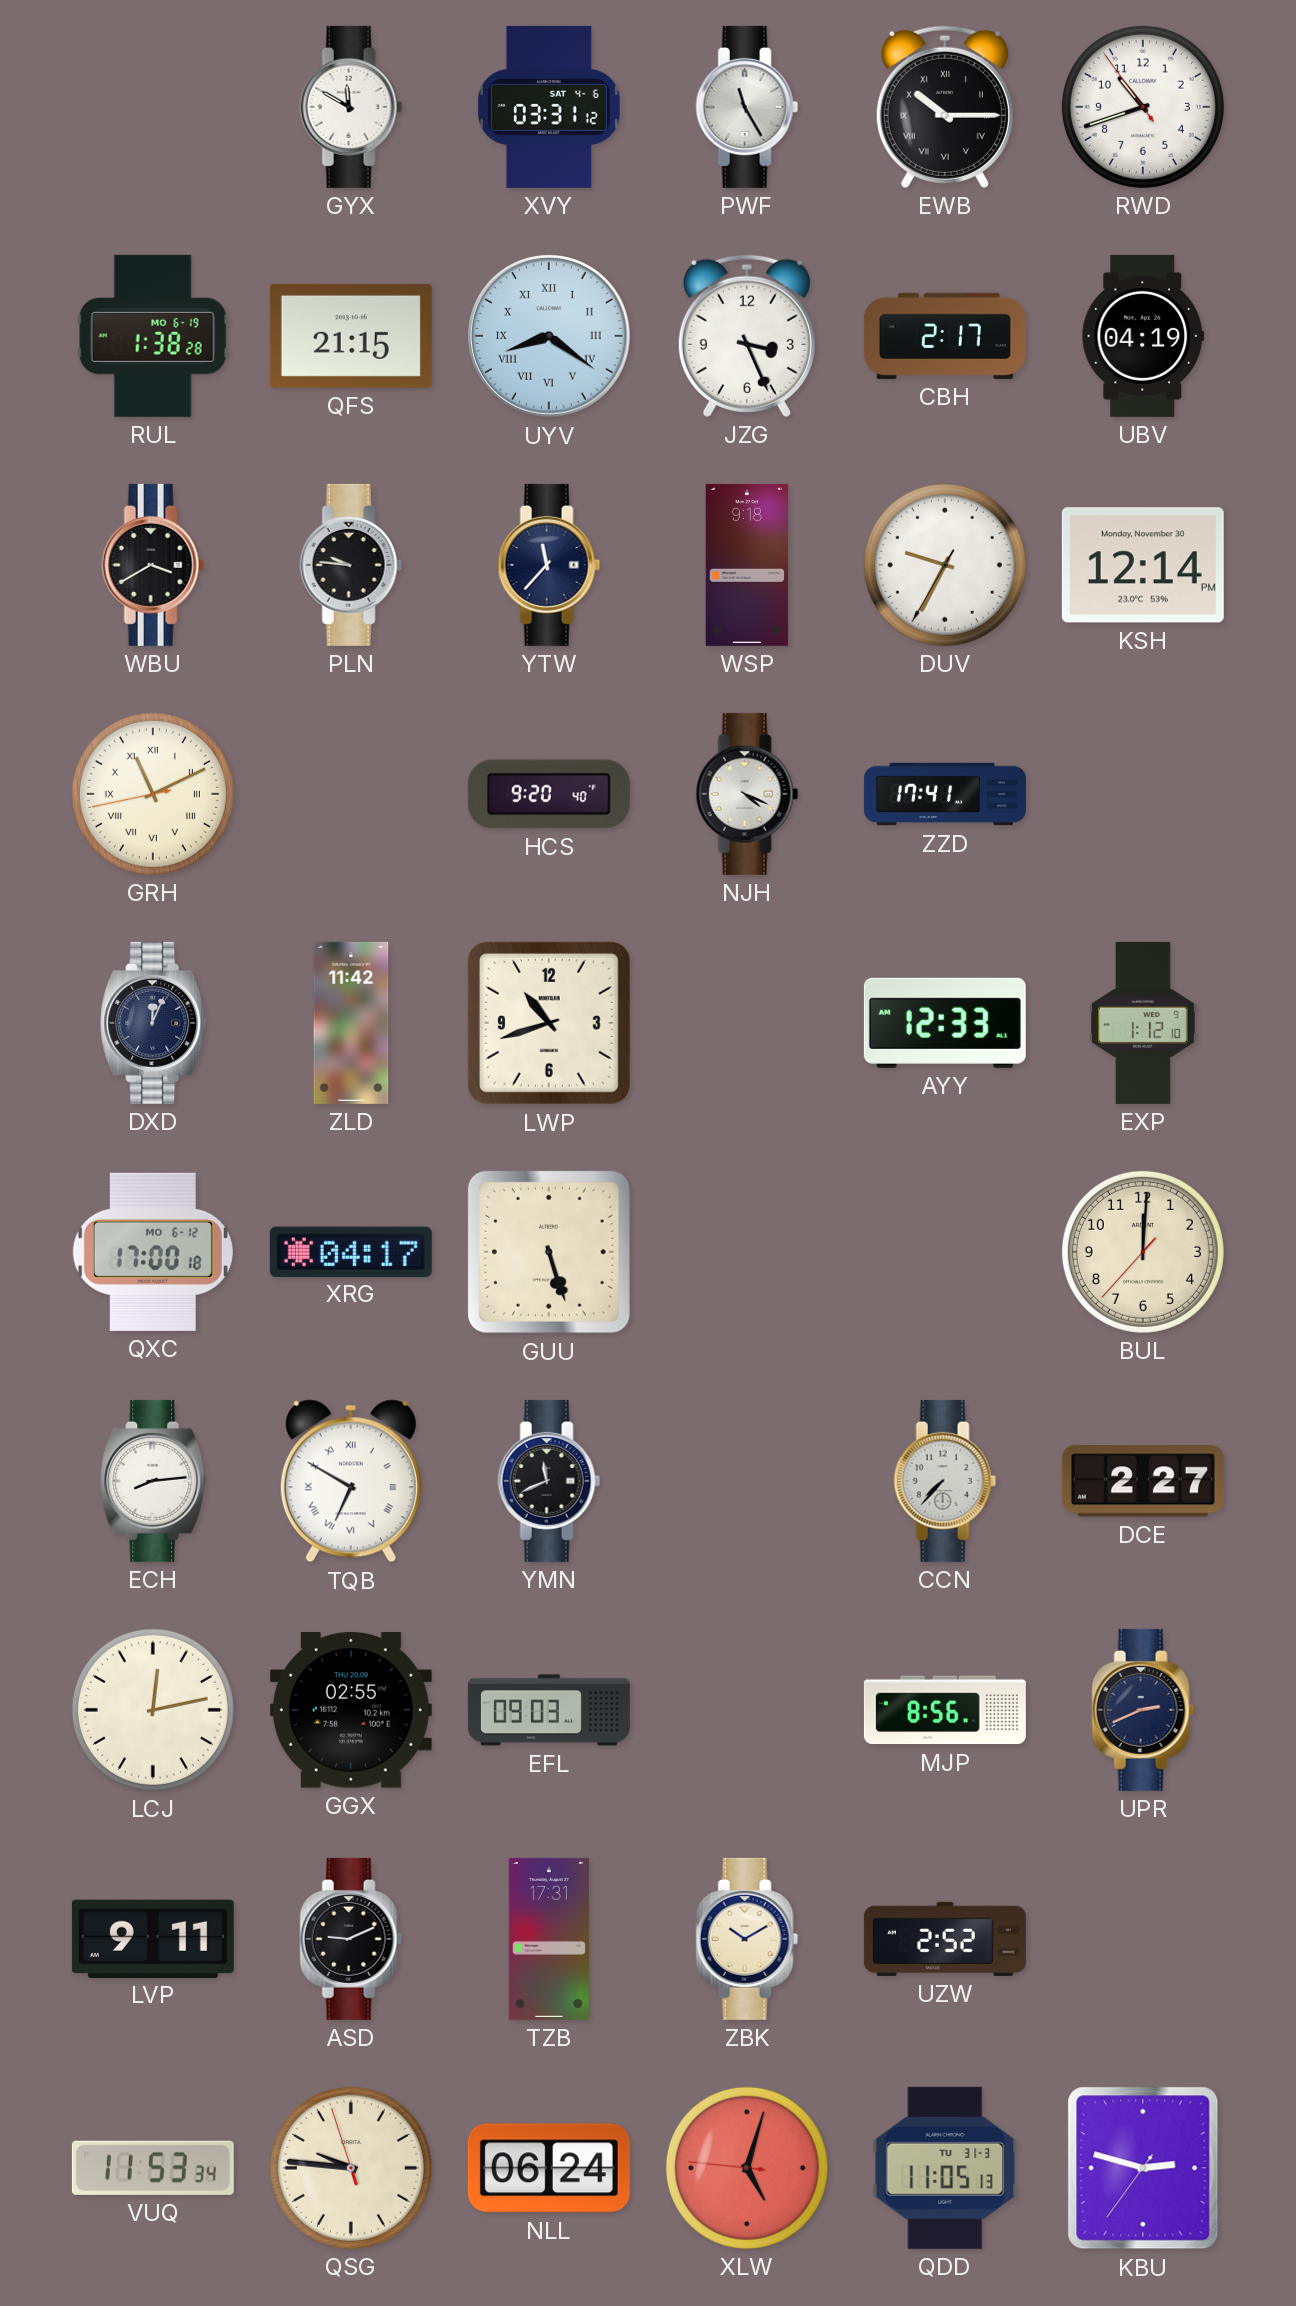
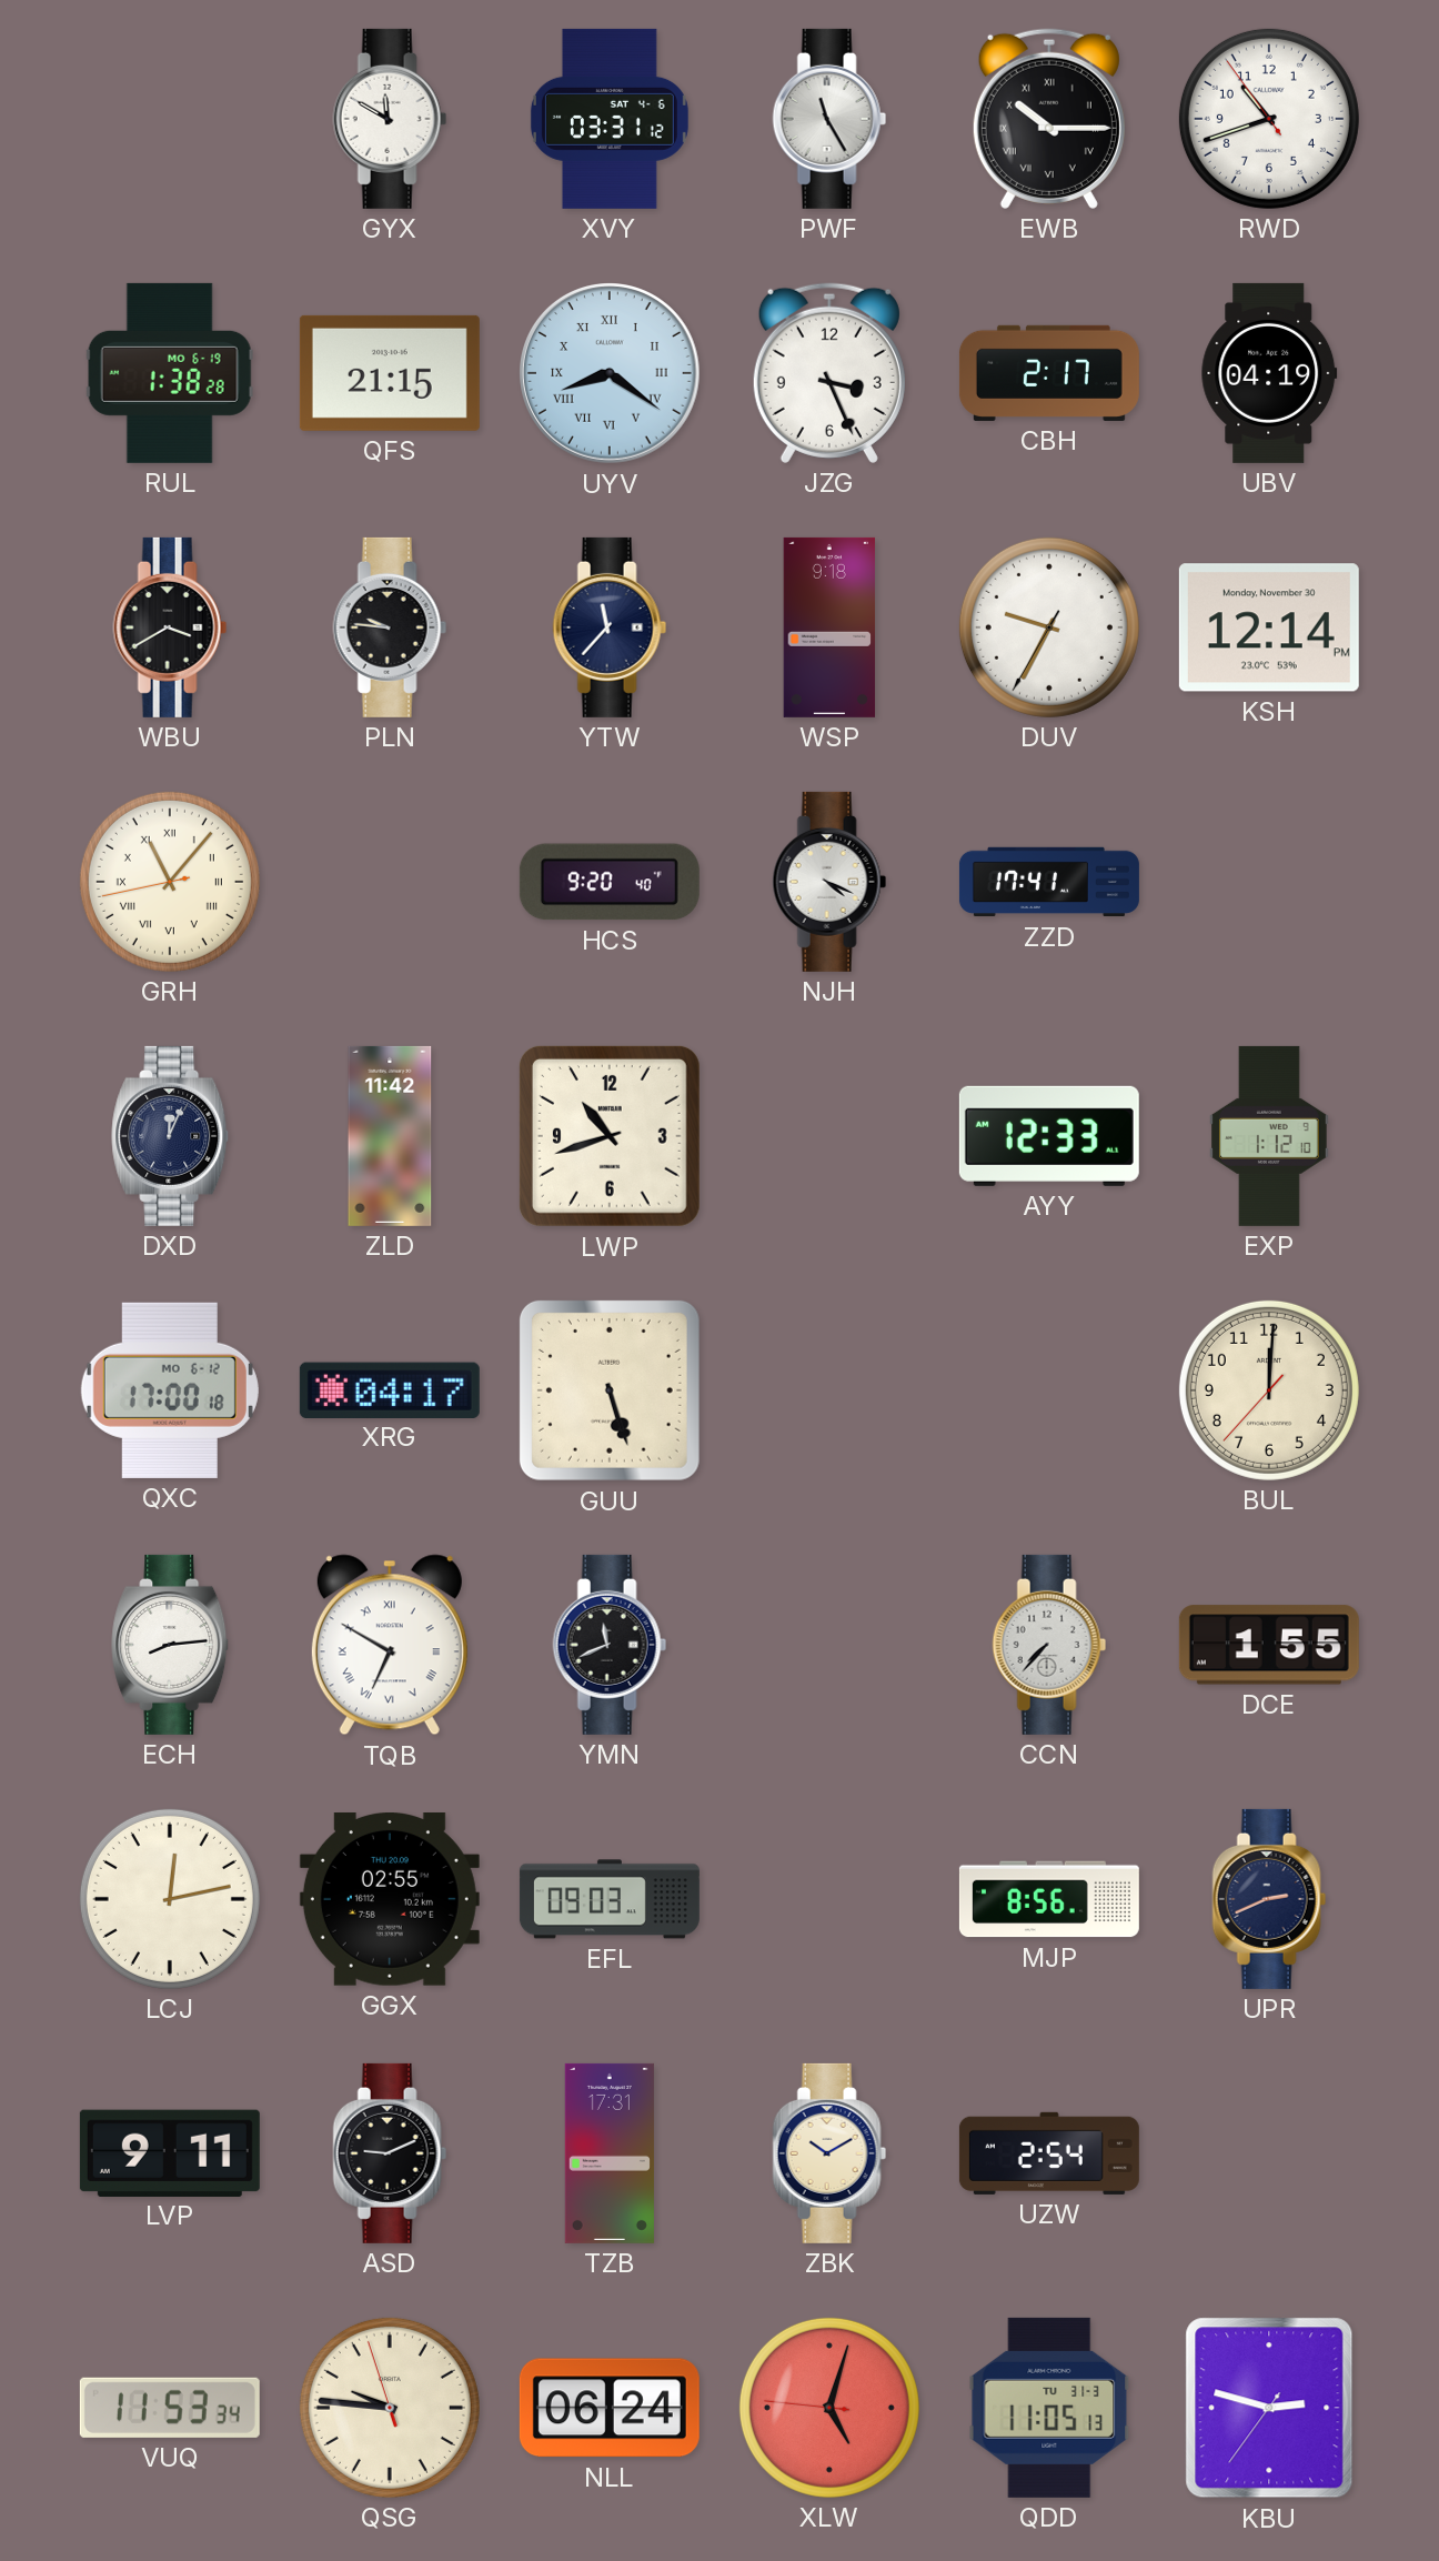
GRH: 11:10 -> 11:06
DCE: 2:27 -> 1:55
UZW: 2:52 -> 2:54
